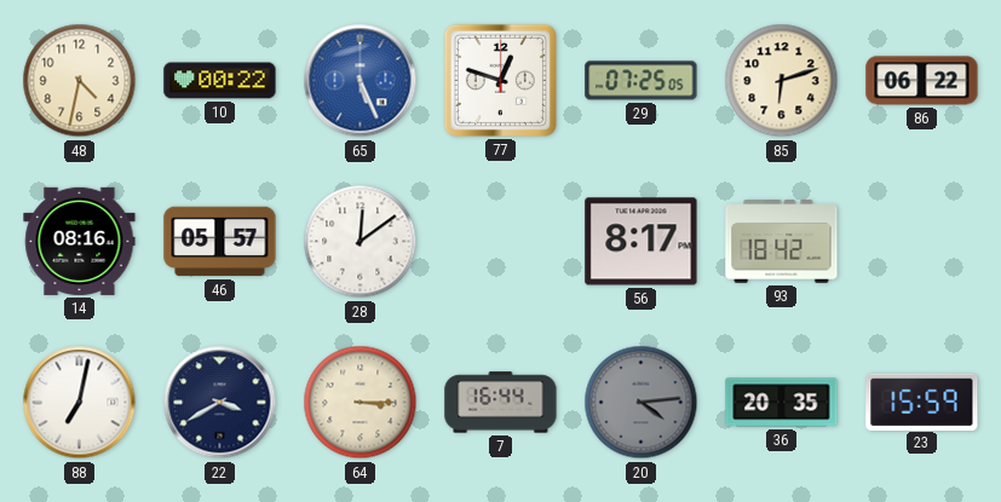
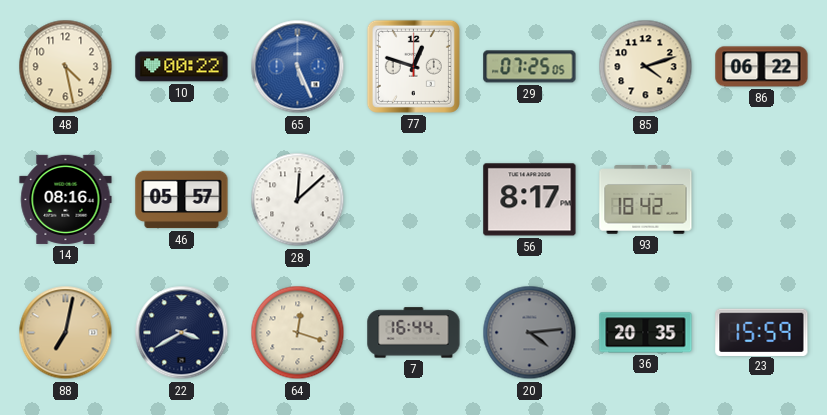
48: 4:32 -> 4:28
85: 6:12 -> 4:12
28: 12:09 -> 12:08
88 dial: white -> champagne
64: 3:15 -> 12:18
